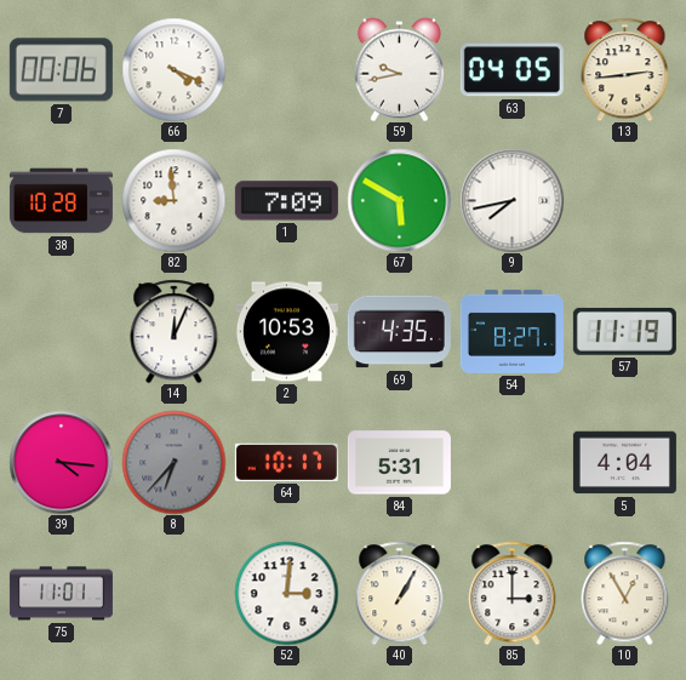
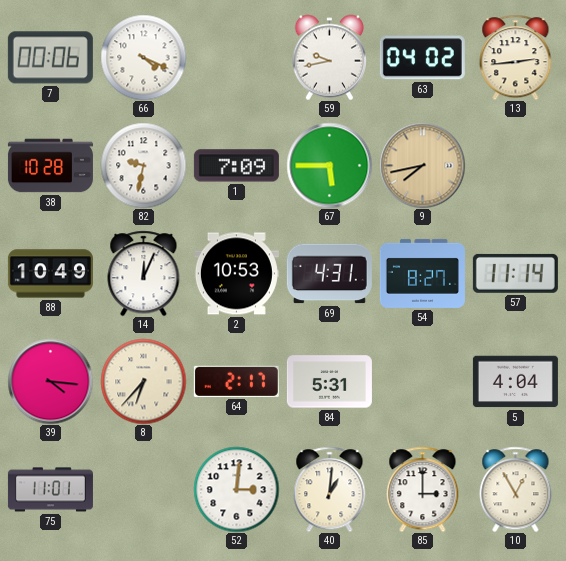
63: 04:05 -> 04:02
82: 8:59 -> 9:32
67: 5:50 -> 5:45
9 dial: white -> champagne
88: none -> 10:49
69: 4:35 -> 4:31
57: 11:19 -> 11:14
8 dial: grey -> cream
64: 10:17 -> 2:17
40: 1:05 -> 1:01
